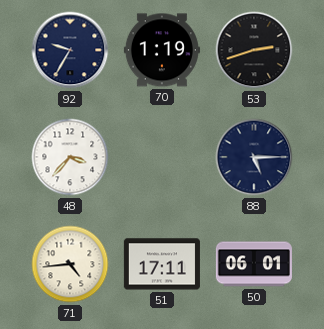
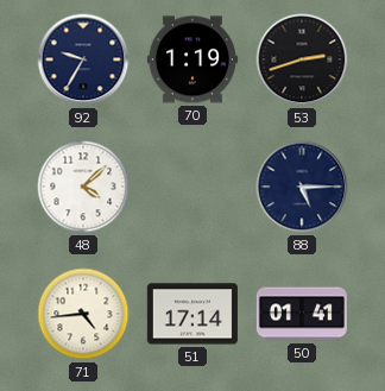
48: 3:37 -> 4:08
51: 17:11 -> 17:14
50: 06:01 -> 01:41
